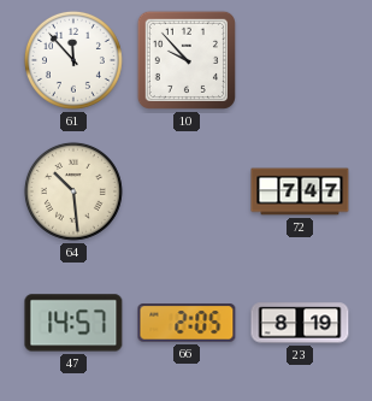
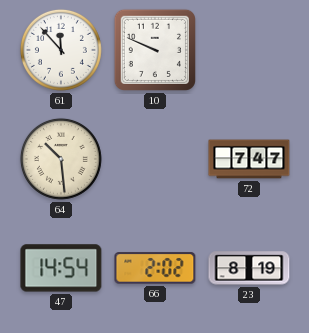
10: 9:53 -> 9:49
47: 14:57 -> 14:54
66: 2:05 -> 2:02
